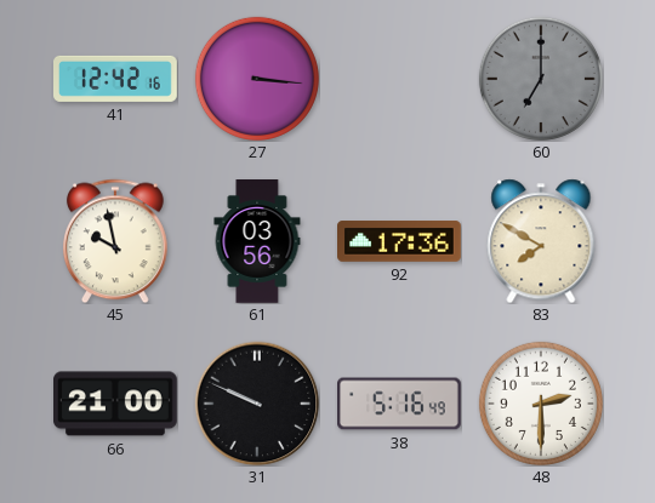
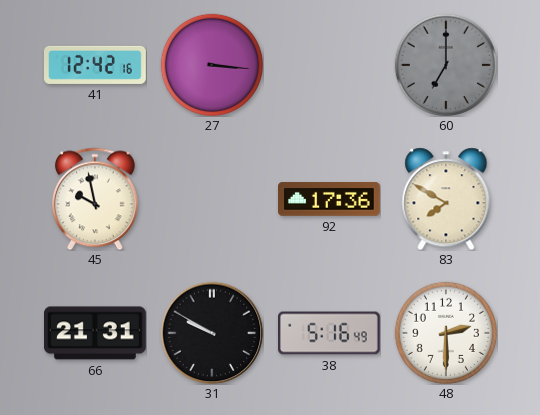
61: 03:56 -> none
66: 21:00 -> 21:31
31: 9:49 -> 9:50
